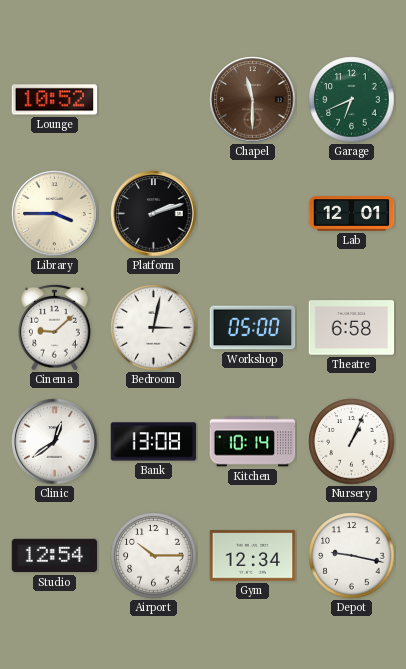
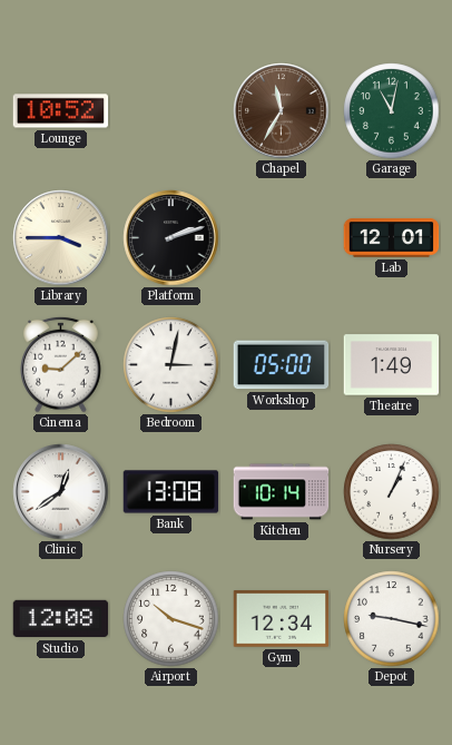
Chapel: 11:30 -> 11:35
Garage: 6:41 -> 11:02
Theatre: 6:58 -> 1:49
Studio: 12:54 -> 12:08
Airport: 10:15 -> 10:18
